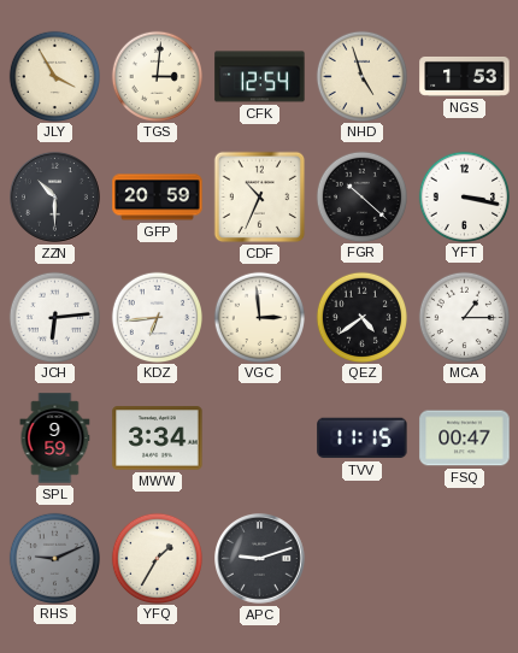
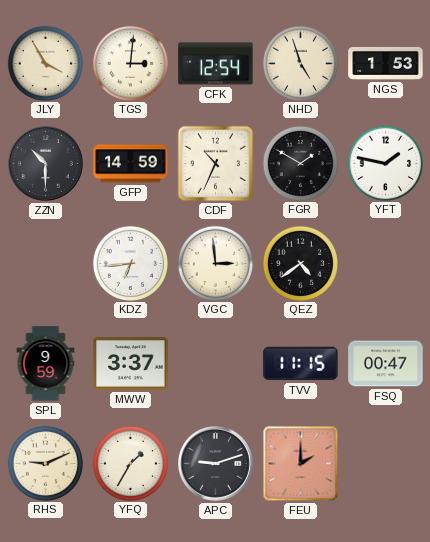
GFP: 20:59 -> 14:59
FGR: 10:22 -> 1:50
YFT: 3:17 -> 1:47
JCH: 6:14 -> none
MCA: 1:15 -> none
MWW: 3:34 -> 3:37
RHS dial: grey -> cream
FEU: none -> 2:00
